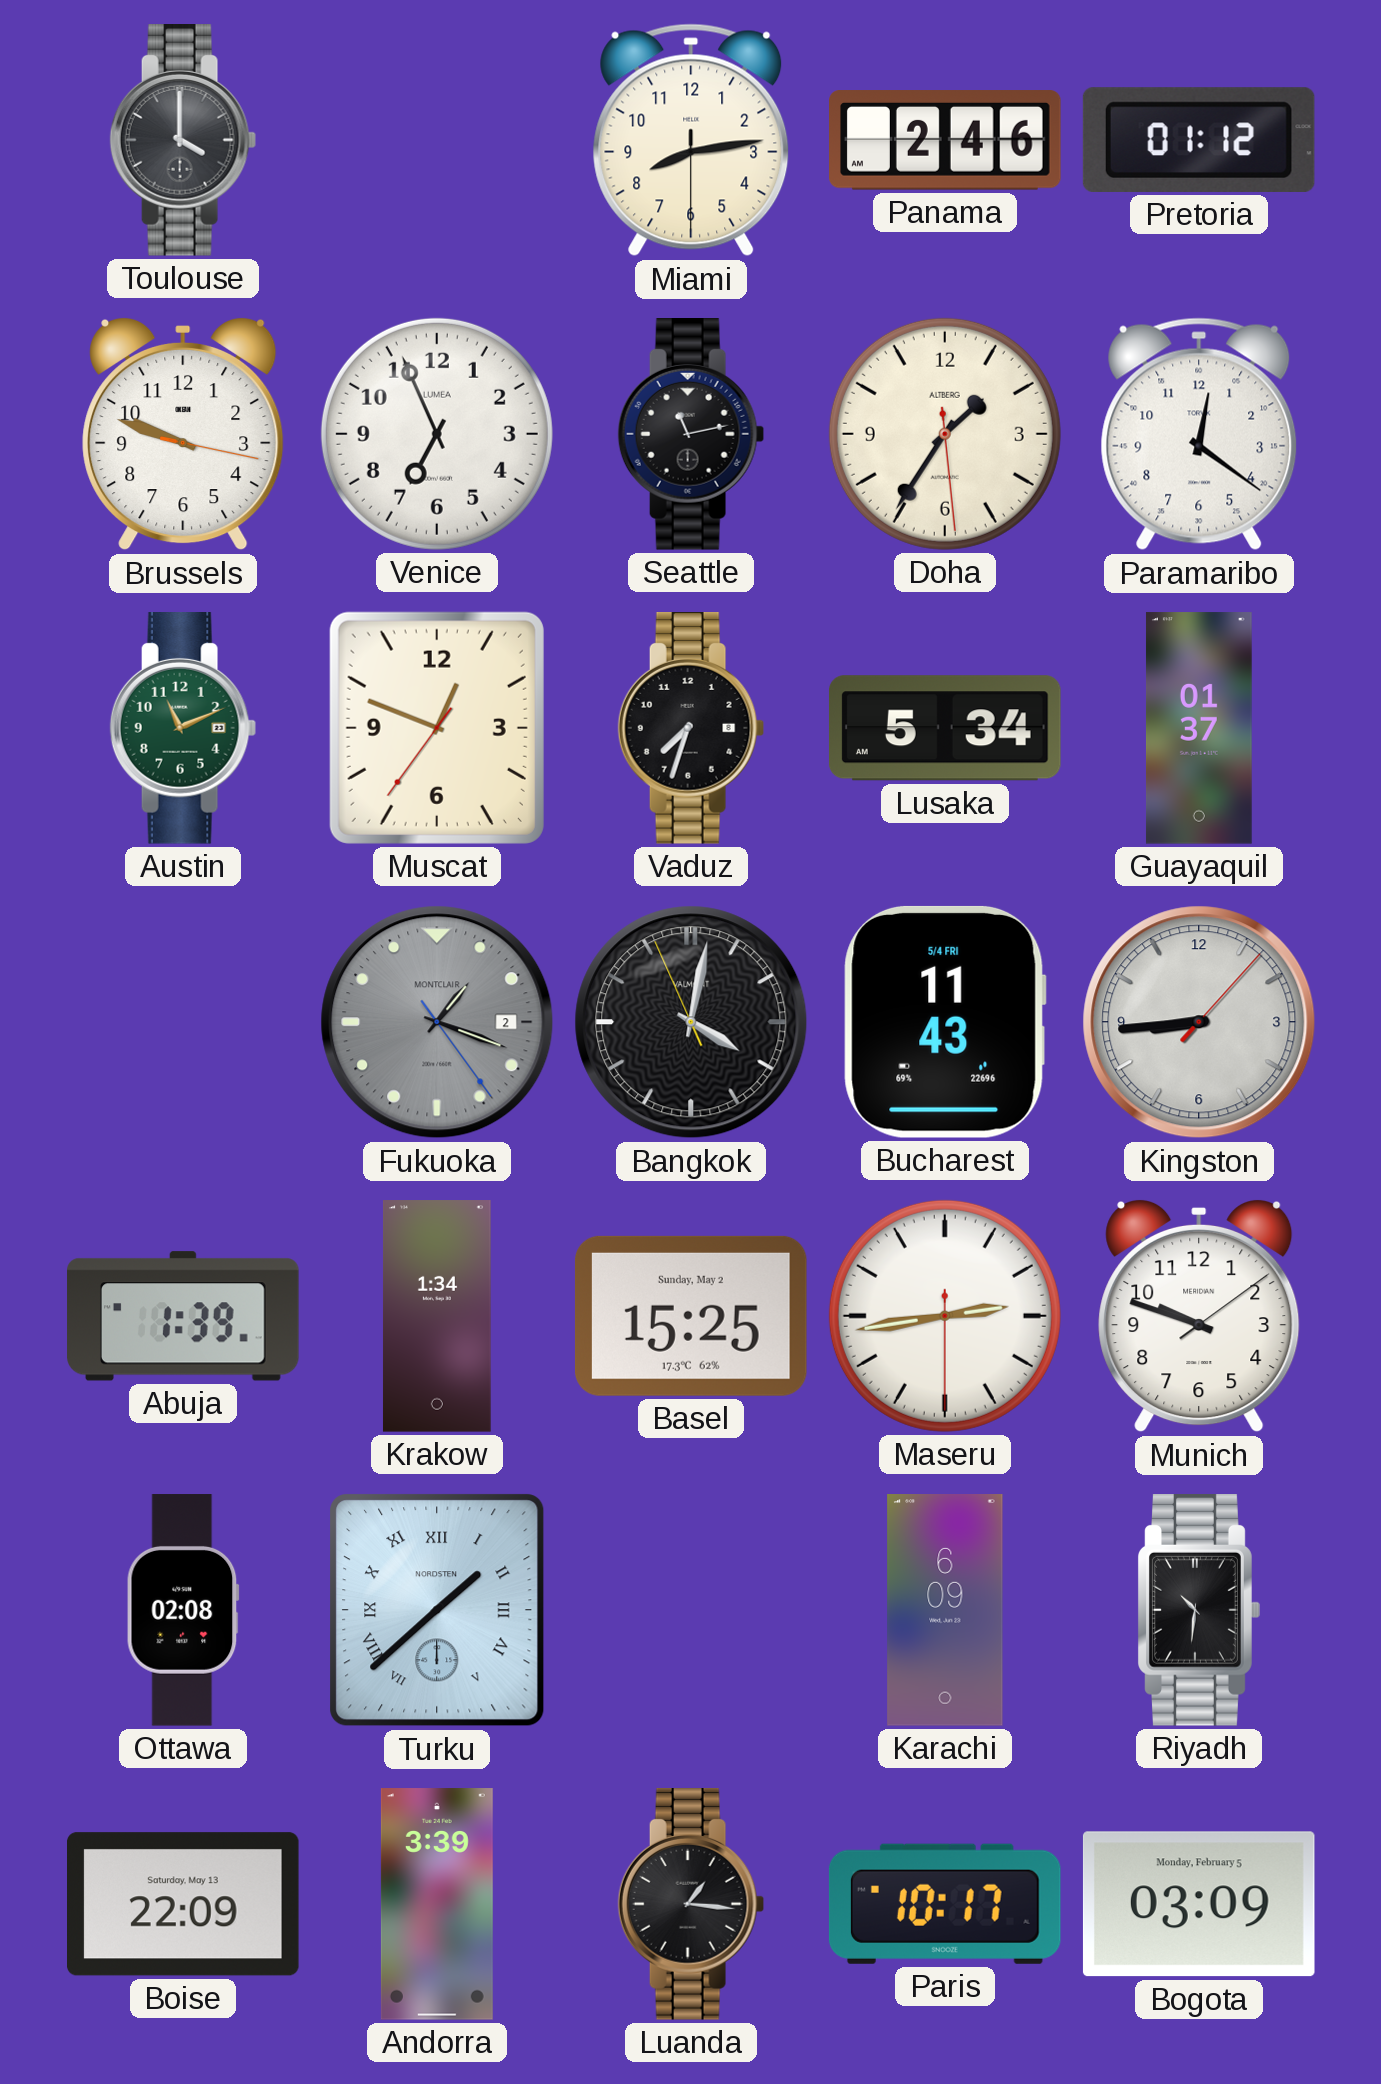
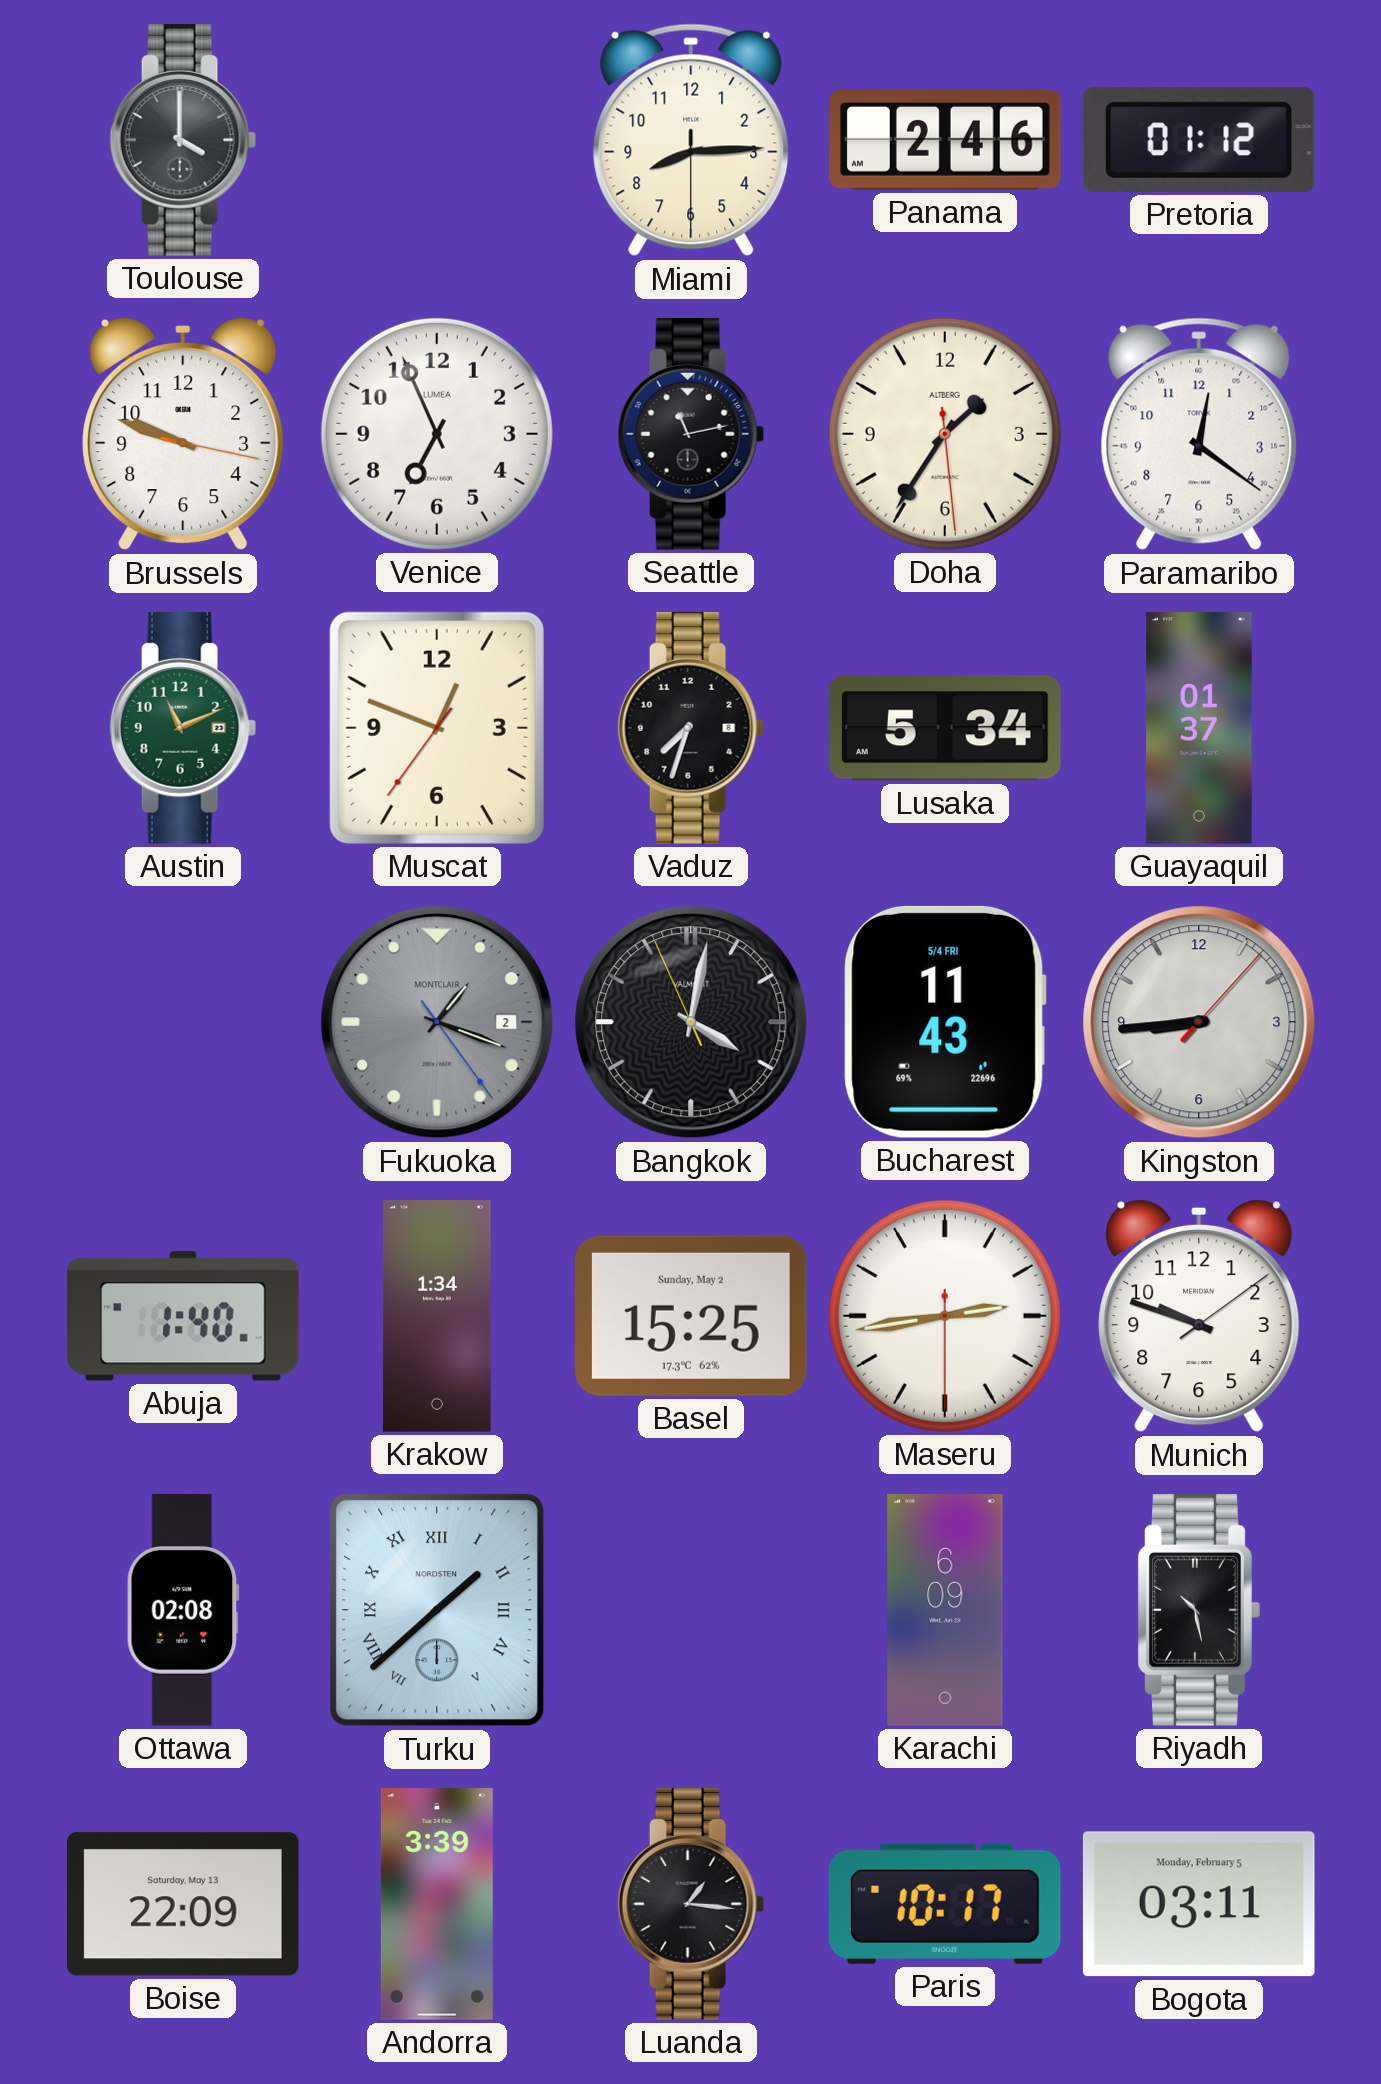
Miami: 8:13 -> 8:14
Abuja: 1:39 -> 1:40
Riyadh: 10:31 -> 10:28
Bogota: 03:09 -> 03:11
